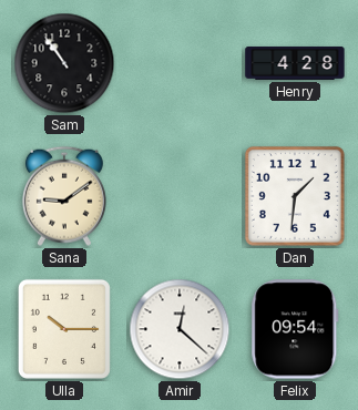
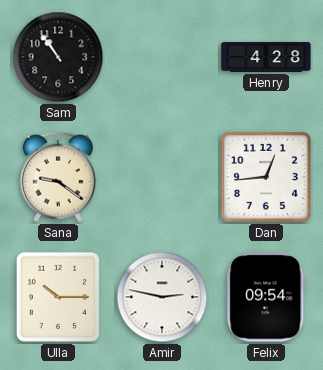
Sana: 9:09 -> 9:21
Dan: 1:31 -> 12:44
Amir: 12:22 -> 2:47
